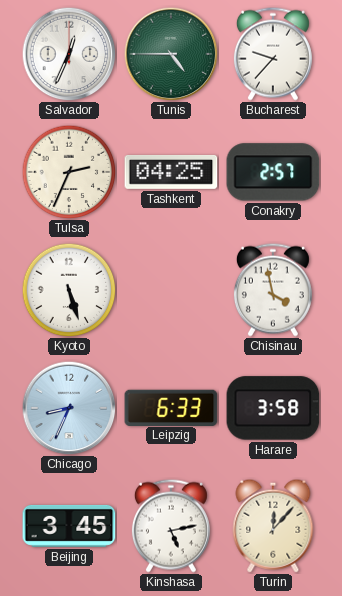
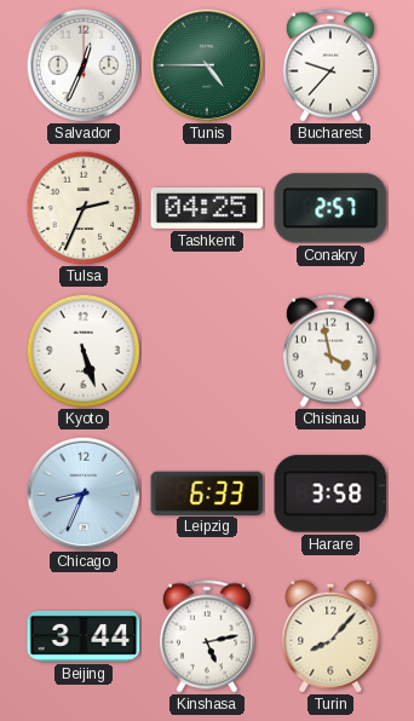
Beijing: 3:45 -> 3:44
Turin: 12:07 -> 8:07
